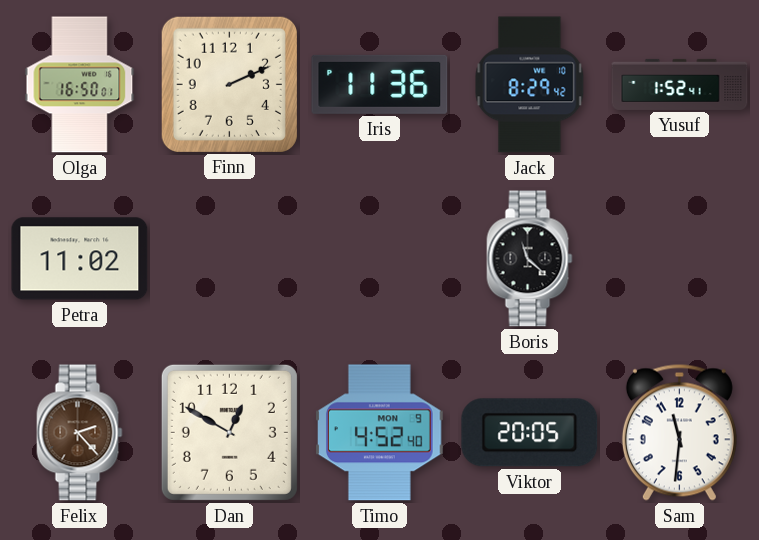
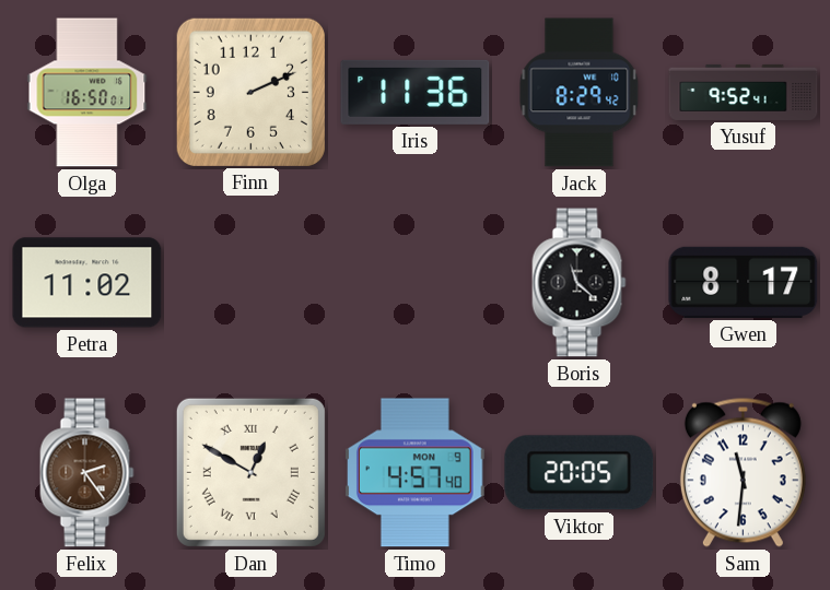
Yusuf: 1:52 -> 9:52
Gwen: none -> 8:17
Felix: 2:23 -> 2:24
Dan numerals: Arabic -> Roman
Timo: 4:52 -> 4:57
